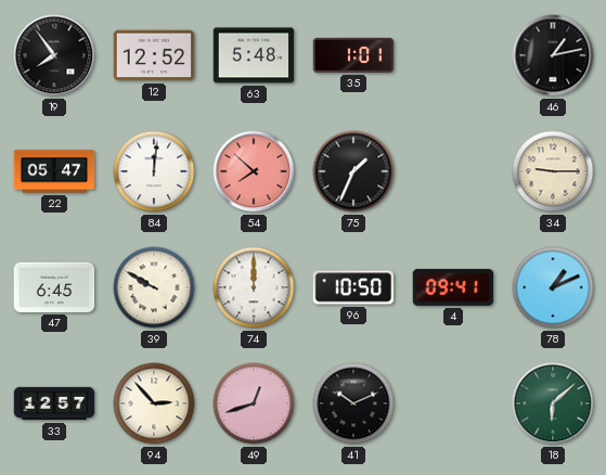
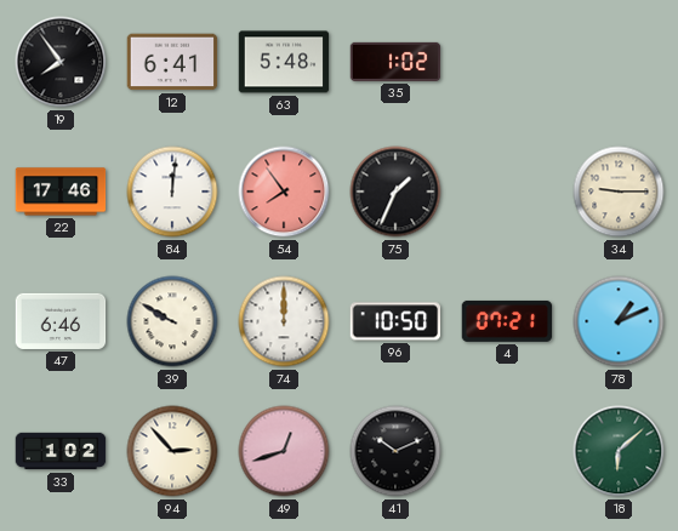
12: 12:52 -> 6:41
35: 1:01 -> 1:02
46: 1:13 -> none
22: 05:47 -> 17:46
54: 7:52 -> 7:54
47: 6:45 -> 6:46
4: 09:41 -> 07:21
33: 12:57 -> 1:02
